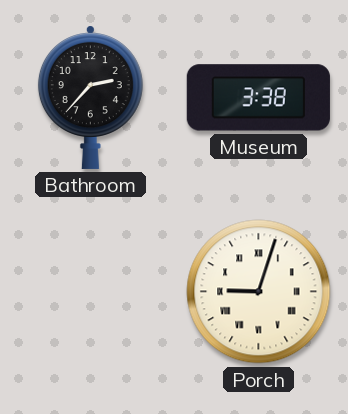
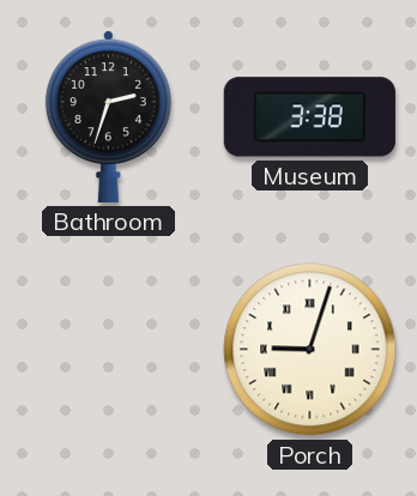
Bathroom: 2:37 -> 2:33
